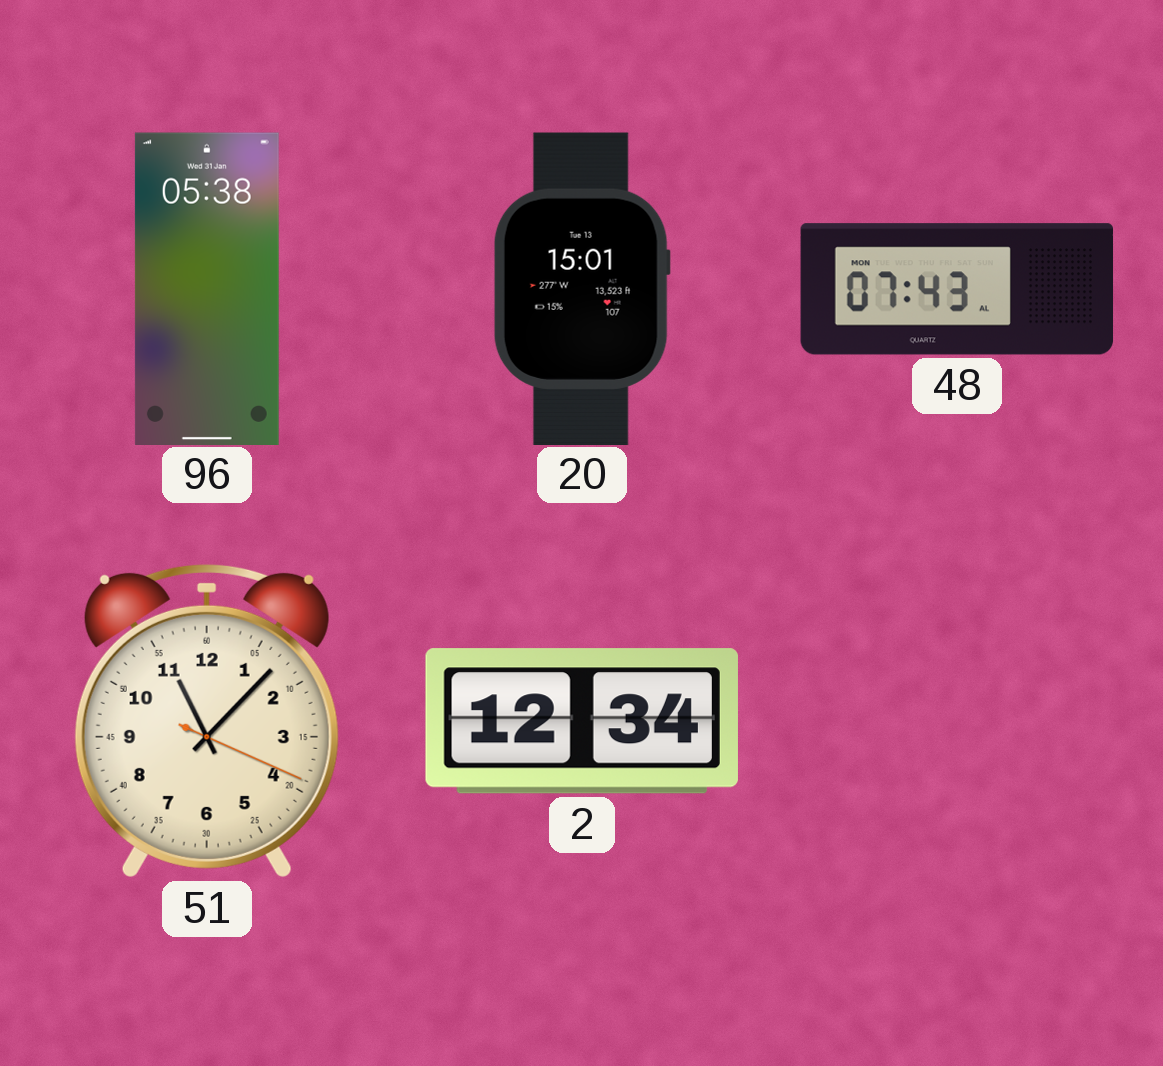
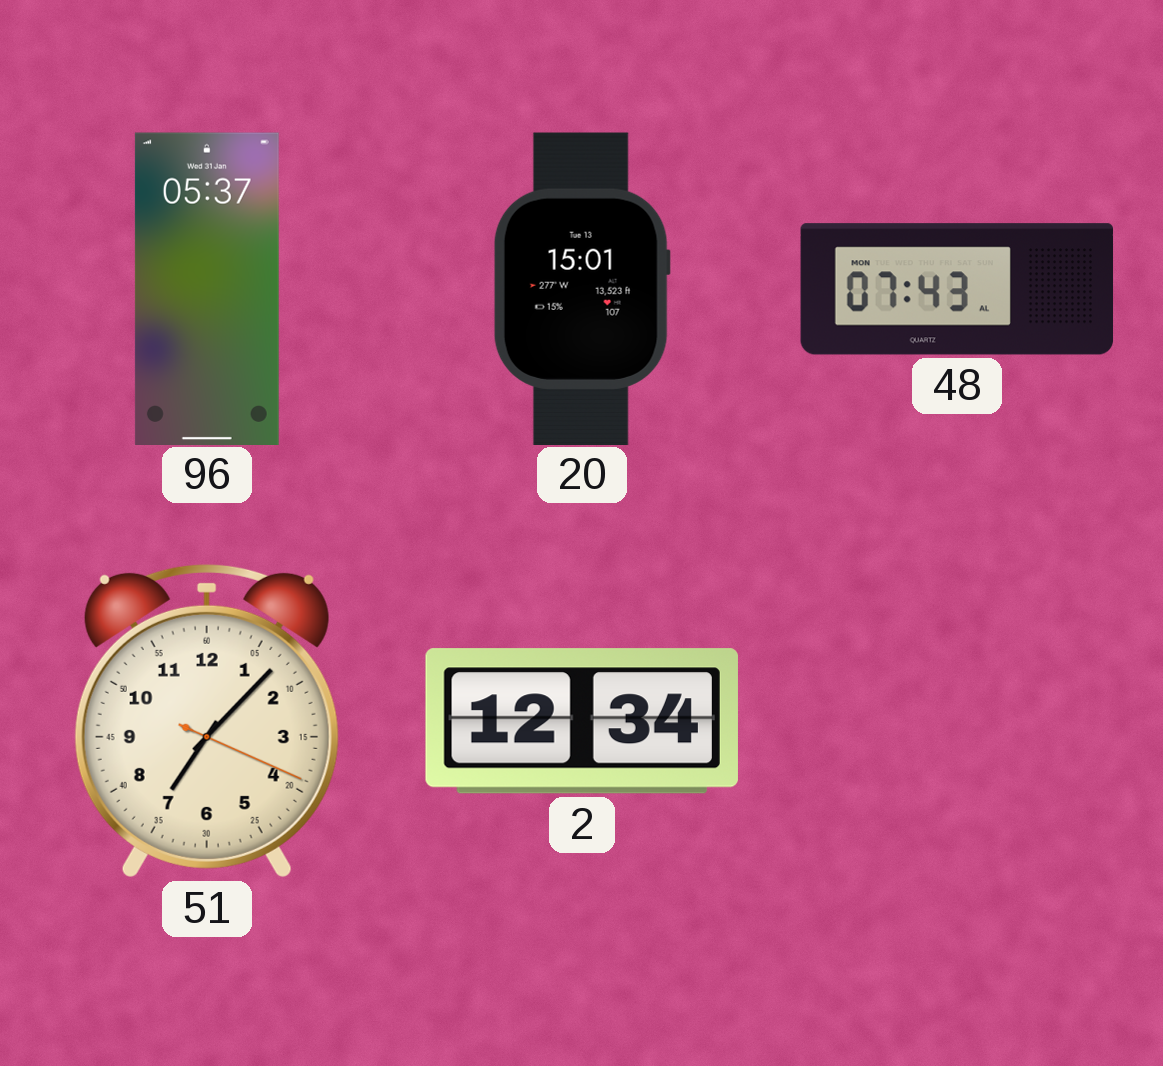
96: 05:38 -> 05:37
51: 11:07 -> 7:07
